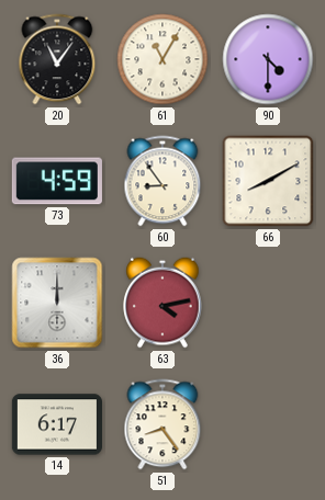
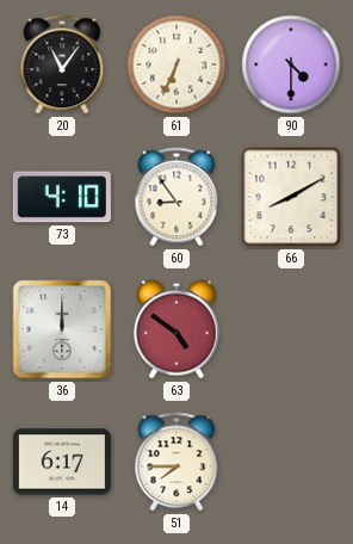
61: 11:05 -> 6:34
73: 4:59 -> 4:10
63: 4:13 -> 4:51
51: 8:24 -> 7:45
